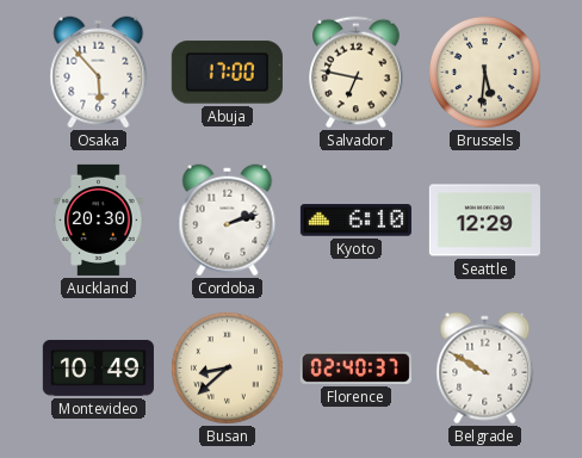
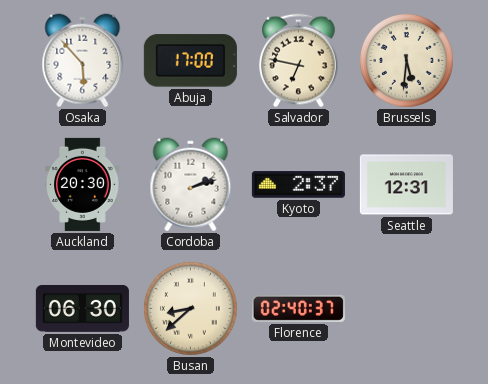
Kyoto: 6:10 -> 2:37
Seattle: 12:29 -> 12:31
Montevideo: 10:49 -> 06:30
Belgrade: 9:50 -> none
